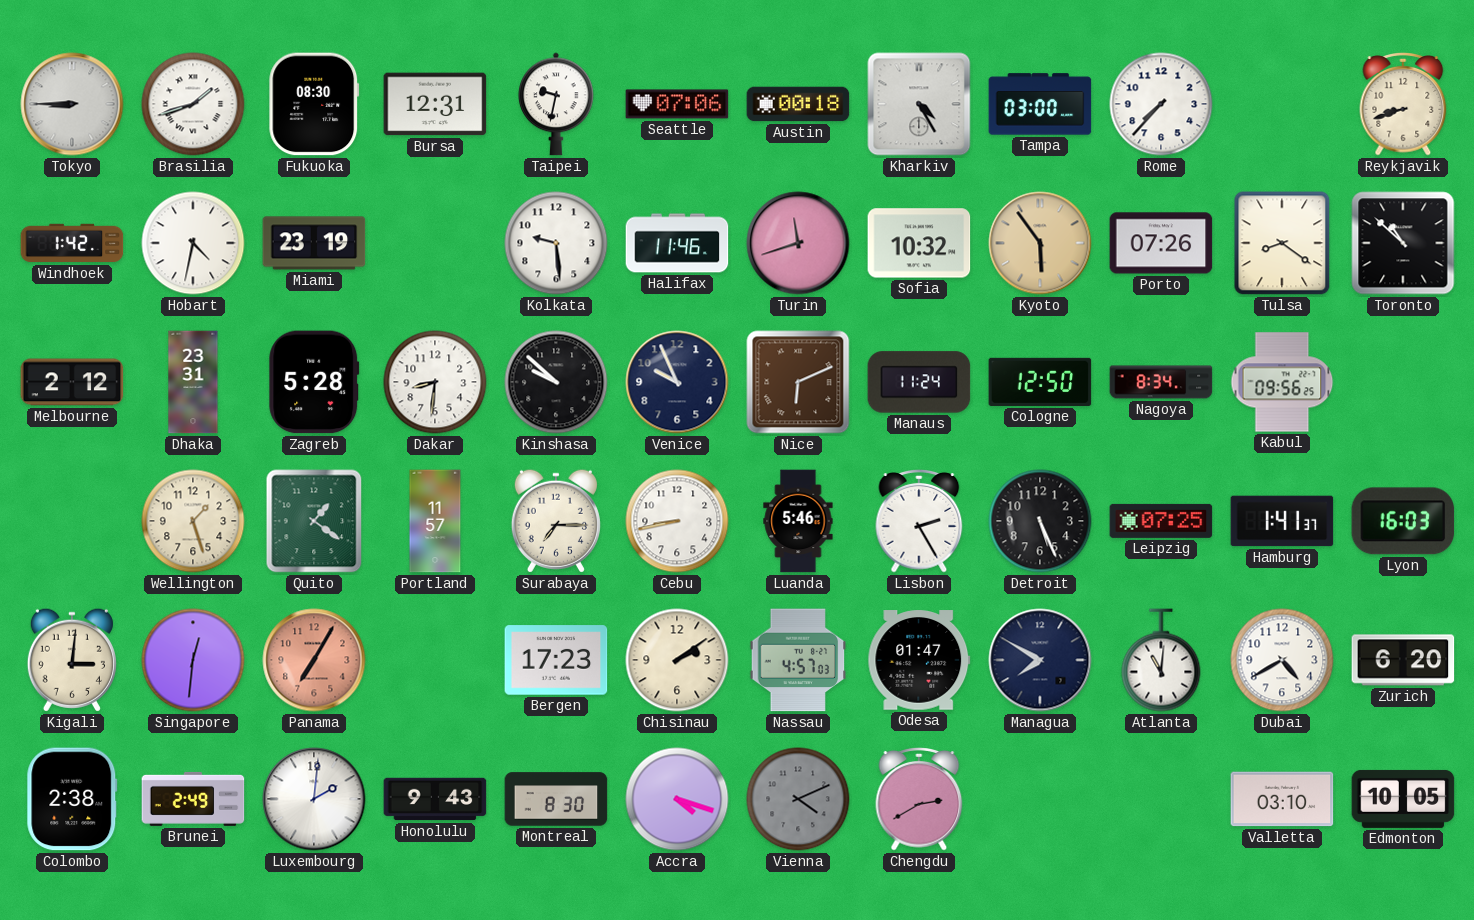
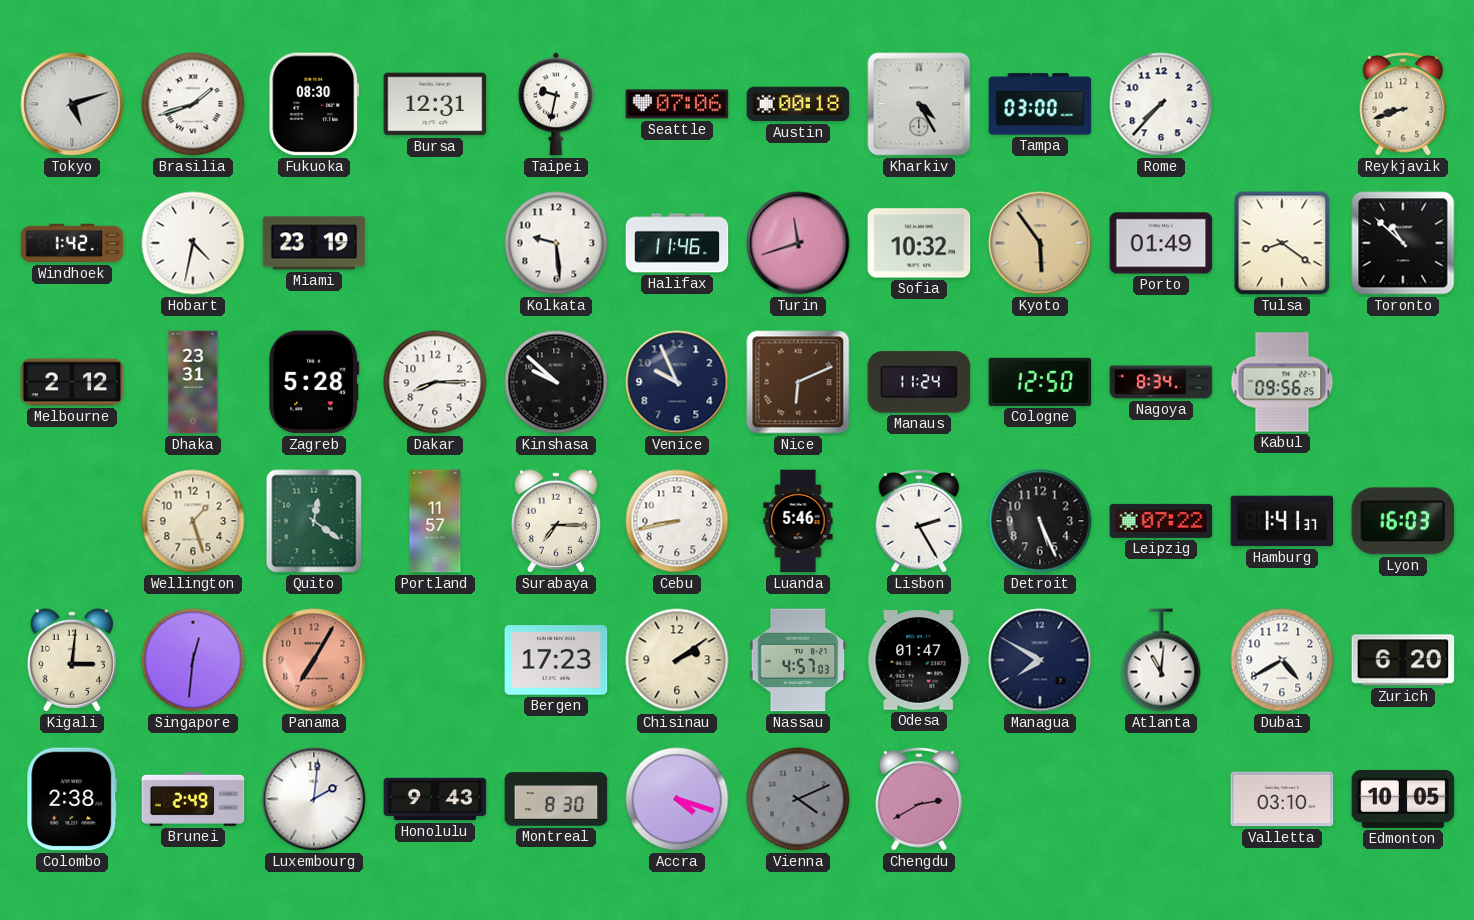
Tokyo: 8:45 -> 5:12
Porto: 07:26 -> 01:49
Dakar: 8:31 -> 8:15
Quito: 1:21 -> 12:21
Leipzig: 07:25 -> 07:22
